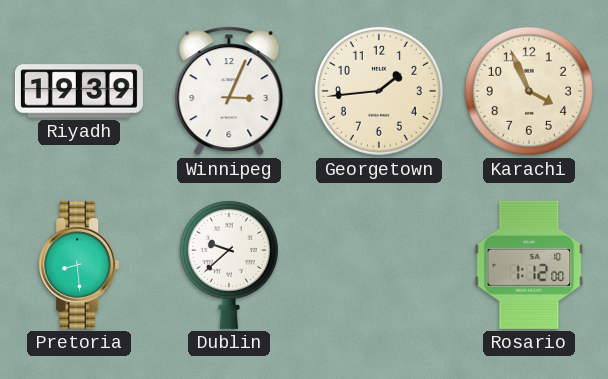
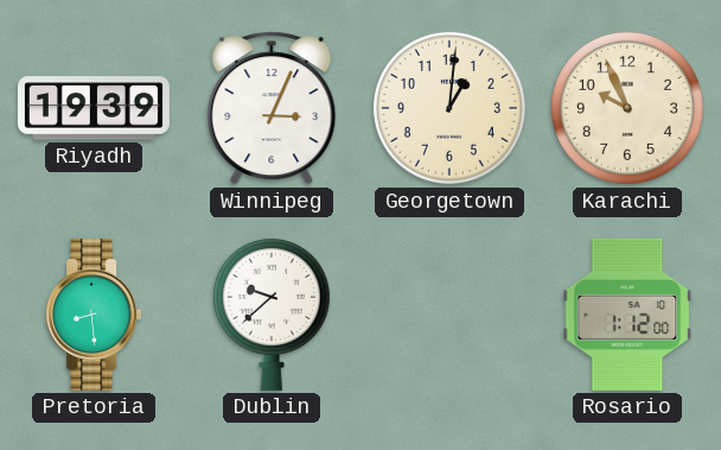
Georgetown: 1:44 -> 1:01
Karachi: 3:56 -> 9:56
